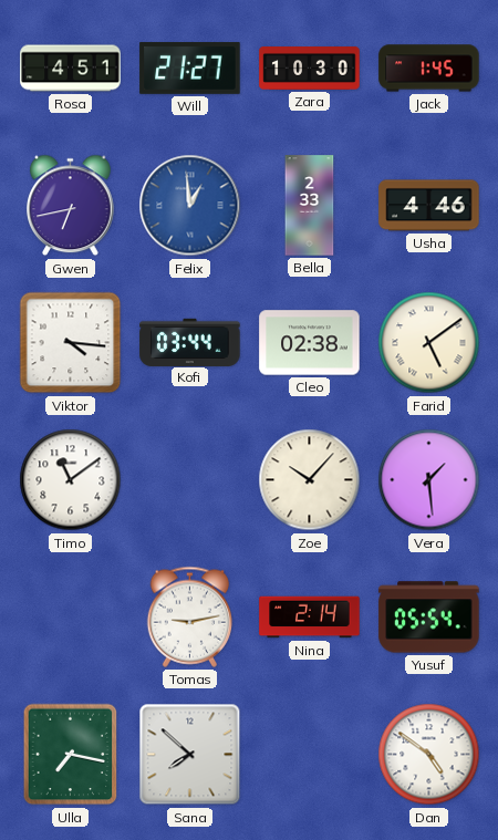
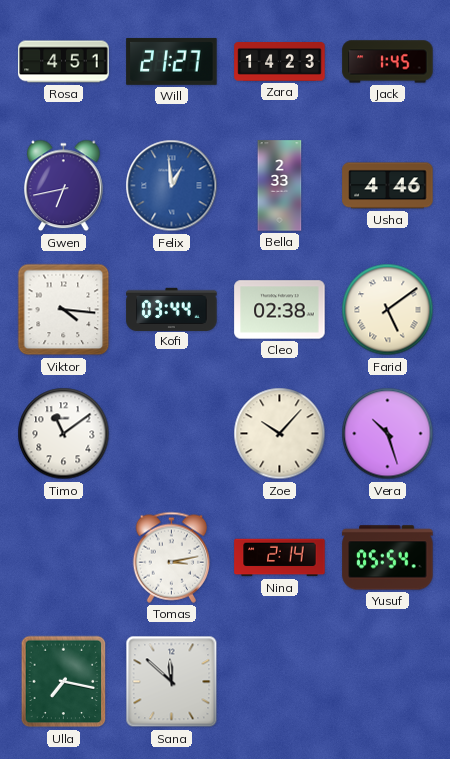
Zara: 10:30 -> 14:23
Vera: 1:29 -> 10:27
Tomas: 9:13 -> 3:13
Sana: 7:52 -> 11:52
Dan: 4:51 -> none
